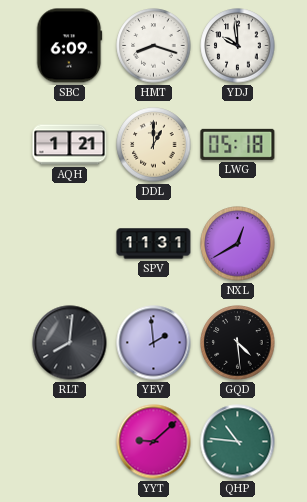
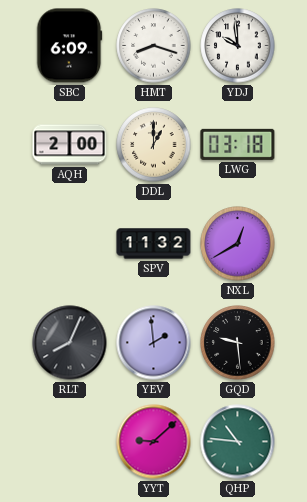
AQH: 1:21 -> 2:00
LWG: 05:18 -> 03:18
SPV: 11:31 -> 11:32
RLT: 8:01 -> 8:04
GQD: 4:29 -> 9:29
